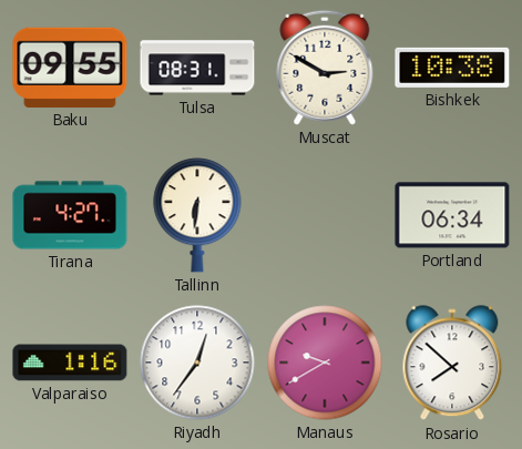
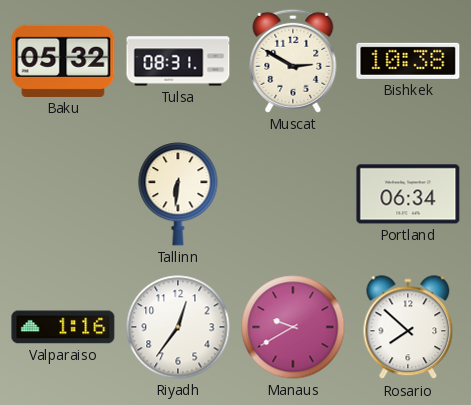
Baku: 09:55 -> 05:32
Tirana: 4:27 -> none
